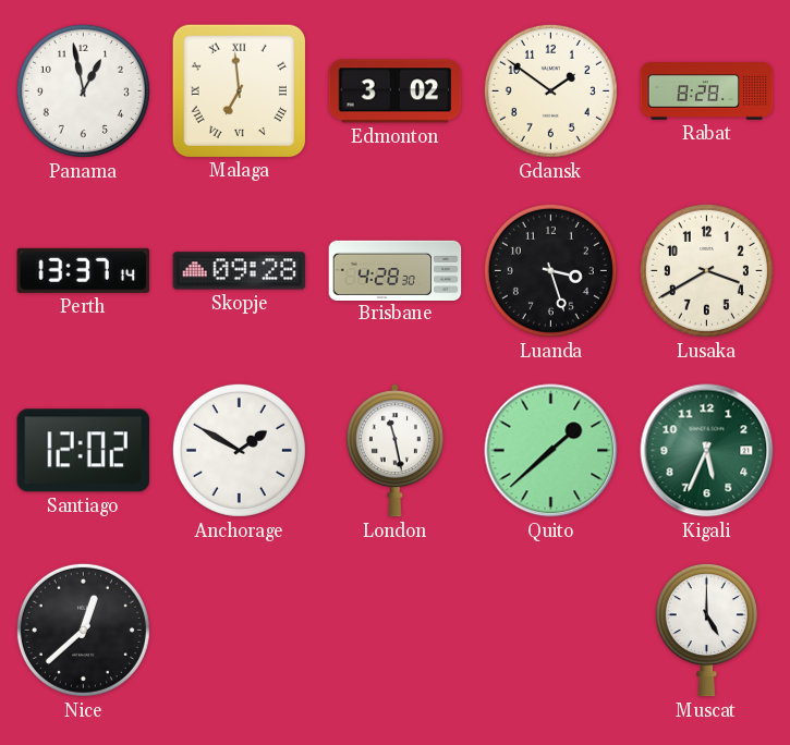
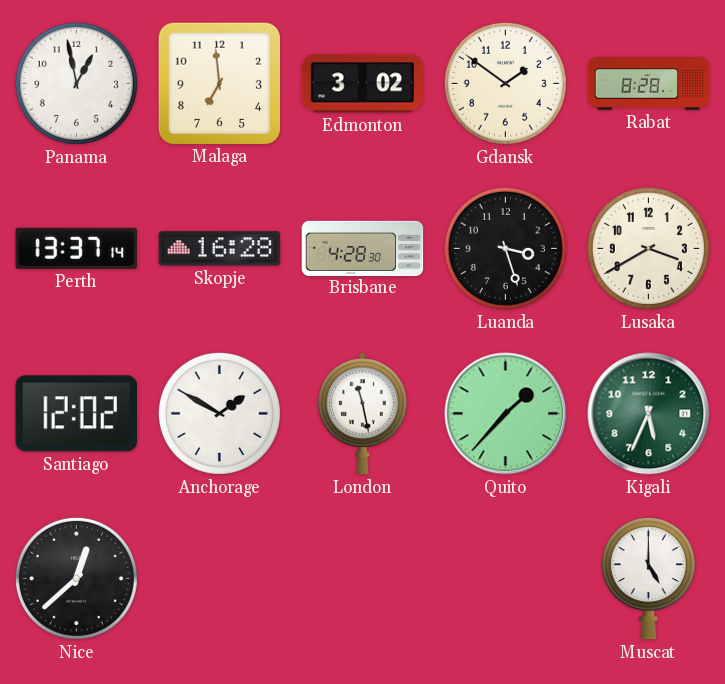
Malaga numerals: Roman -> Arabic
Skopje: 09:28 -> 16:28
Quito: 1:38 -> 1:37
